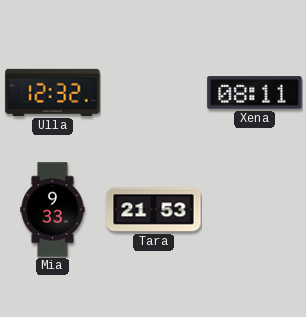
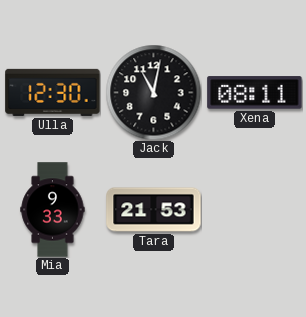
Ulla: 12:32 -> 12:30
Jack: none -> 11:02
